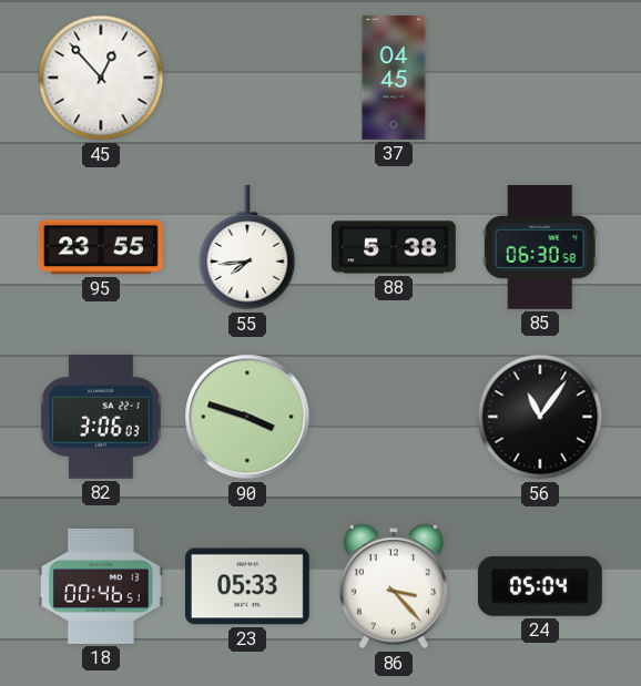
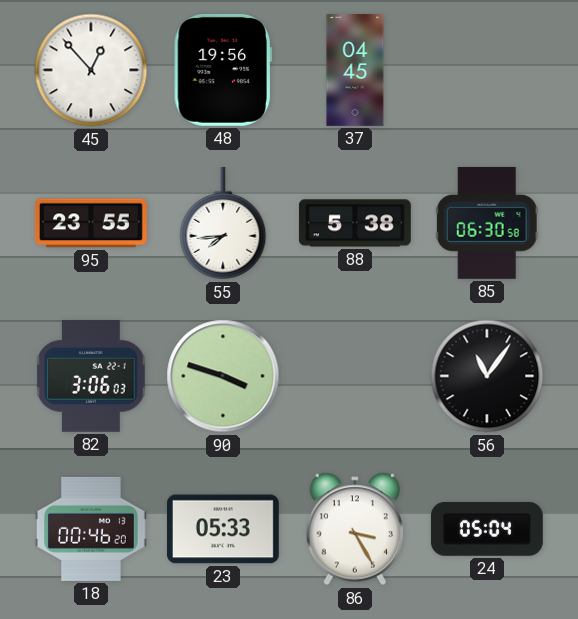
48: none -> 19:56
18: 00:46:51 -> 00:46:20
86: 3:23 -> 3:25
